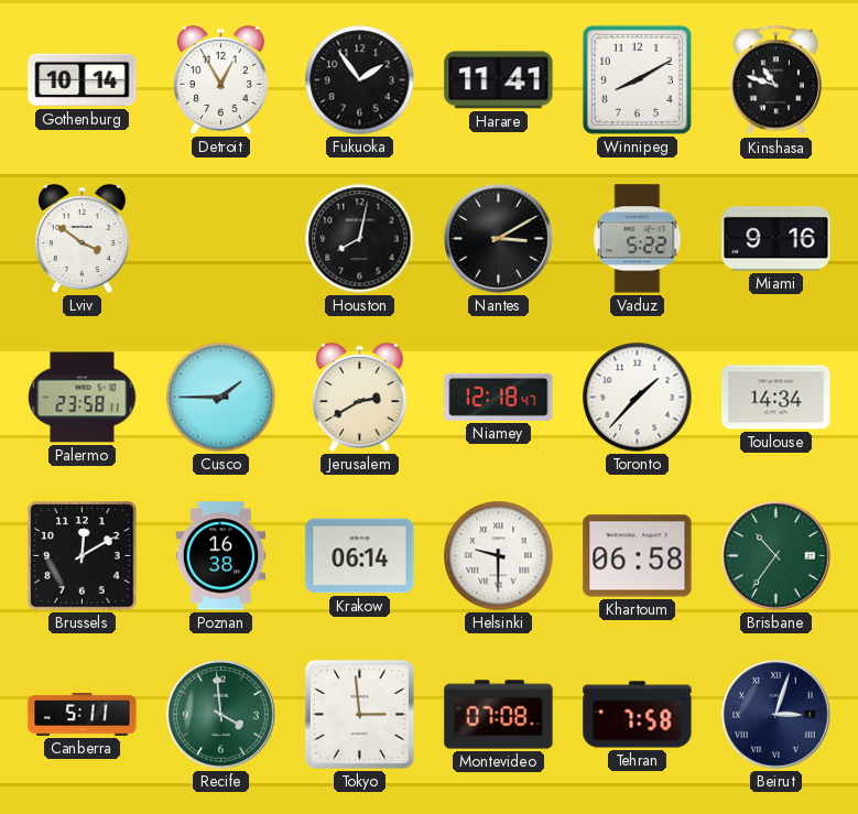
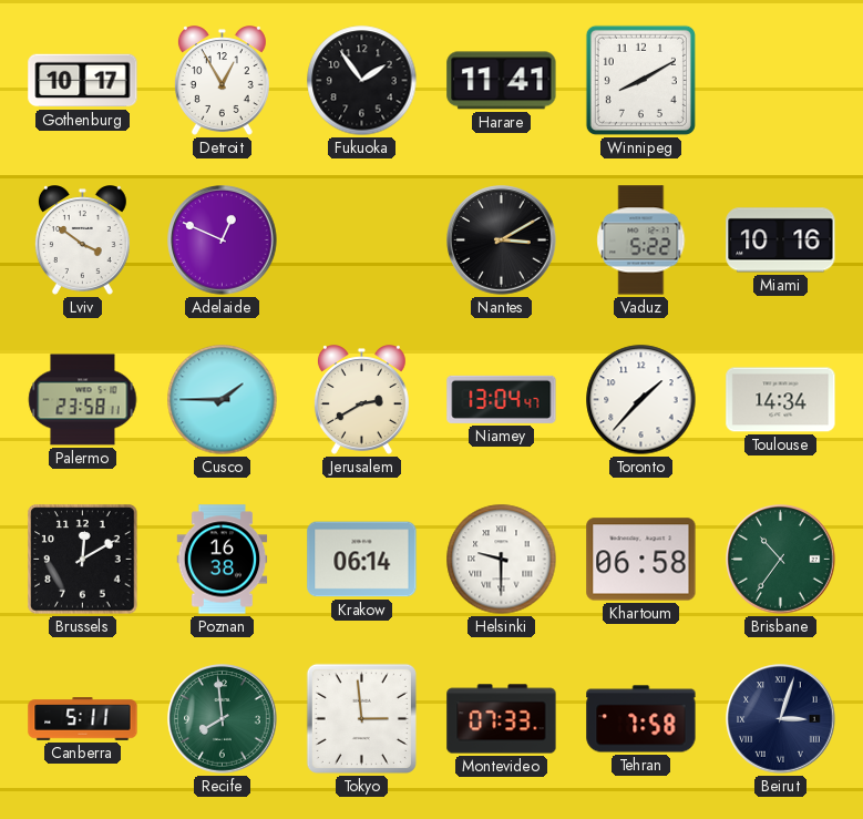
Gothenburg: 10:14 -> 10:17
Kinshasa: 10:48 -> none
Adelaide: none -> 12:49
Houston: 8:02 -> none
Miami: 9:16 -> 10:16
Niamey: 12:18 -> 13:04
Recife: 3:59 -> 7:59
Montevideo: 07:08 -> 07:33
